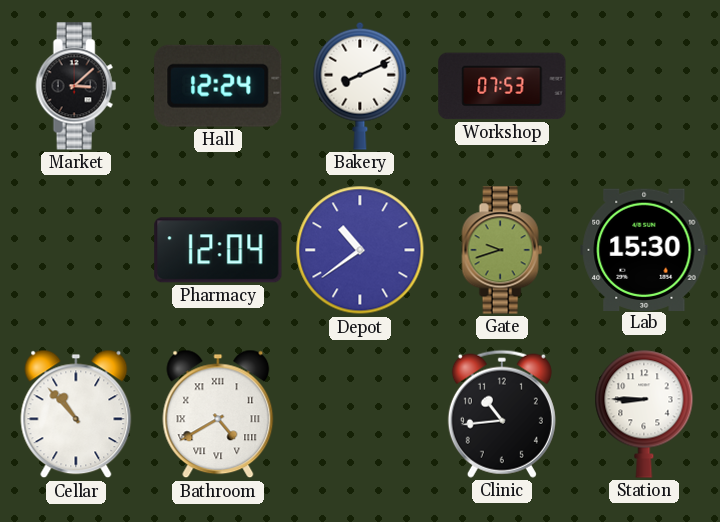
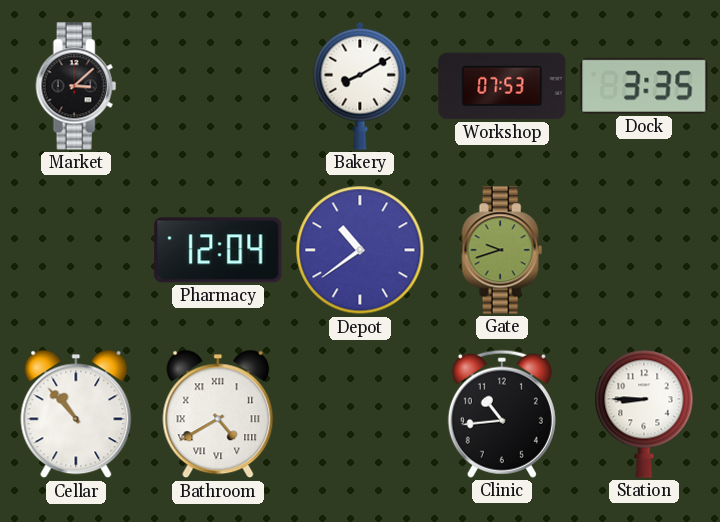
Hall: 12:24 -> none
Bakery: 8:11 -> 8:10
Dock: none -> 3:35
Lab: 15:30 -> none
